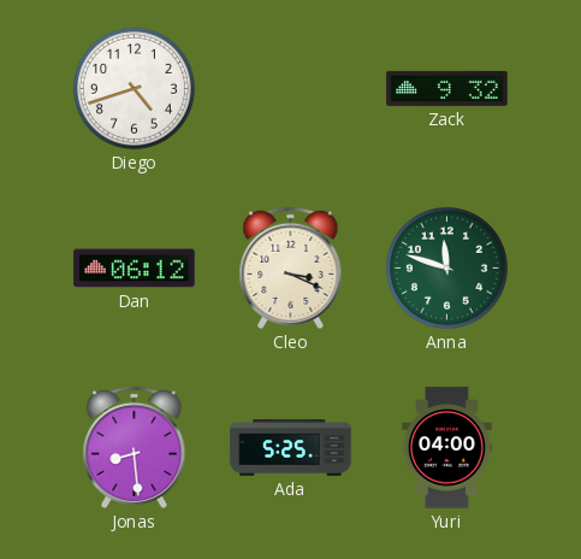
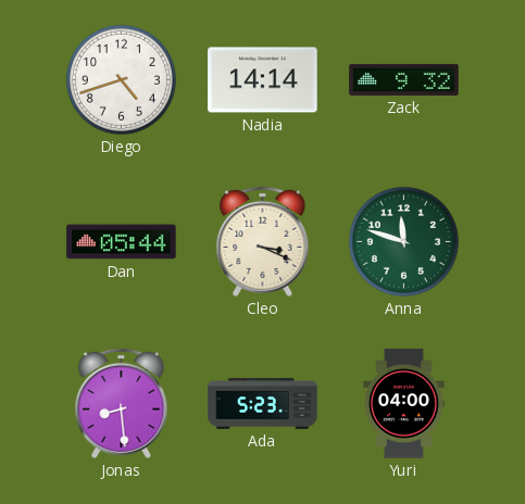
Nadia: none -> 14:14
Dan: 06:12 -> 05:44
Ada: 5:25 -> 5:23
